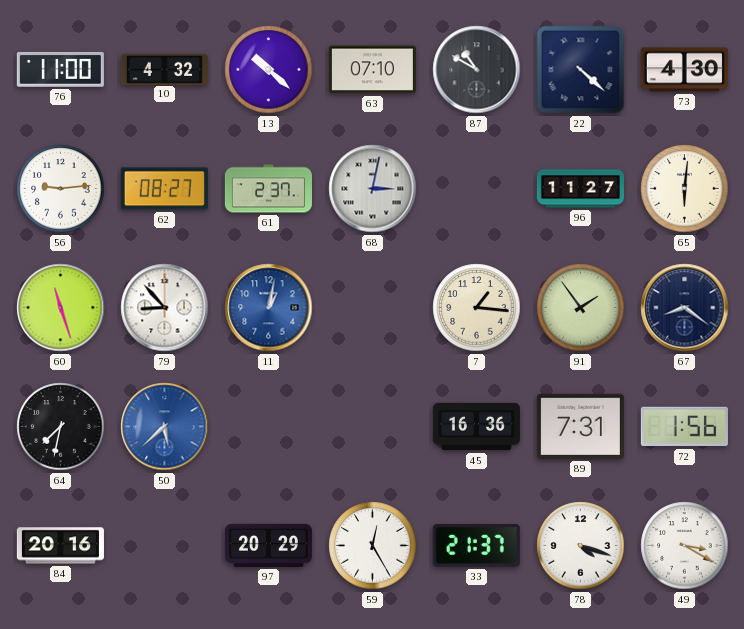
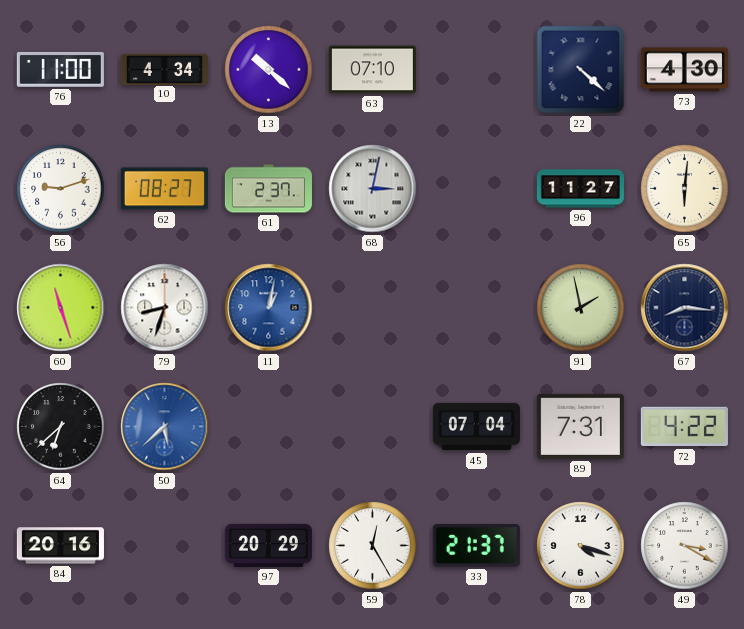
10: 4:32 -> 4:34
87: 10:50 -> none
56: 9:14 -> 9:12
79: 8:53 -> 8:33
7: 1:16 -> none
91: 1:54 -> 1:58
67: 8:21 -> 8:16
64: 7:32 -> 6:38
45: 16:36 -> 07:04
72: 1:56 -> 4:22
